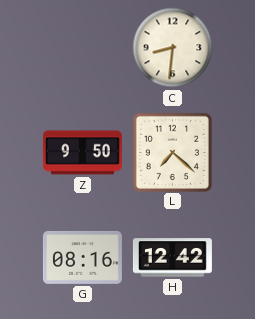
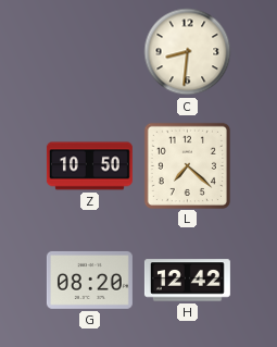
Z: 9:50 -> 10:50
G: 08:16 -> 08:20
